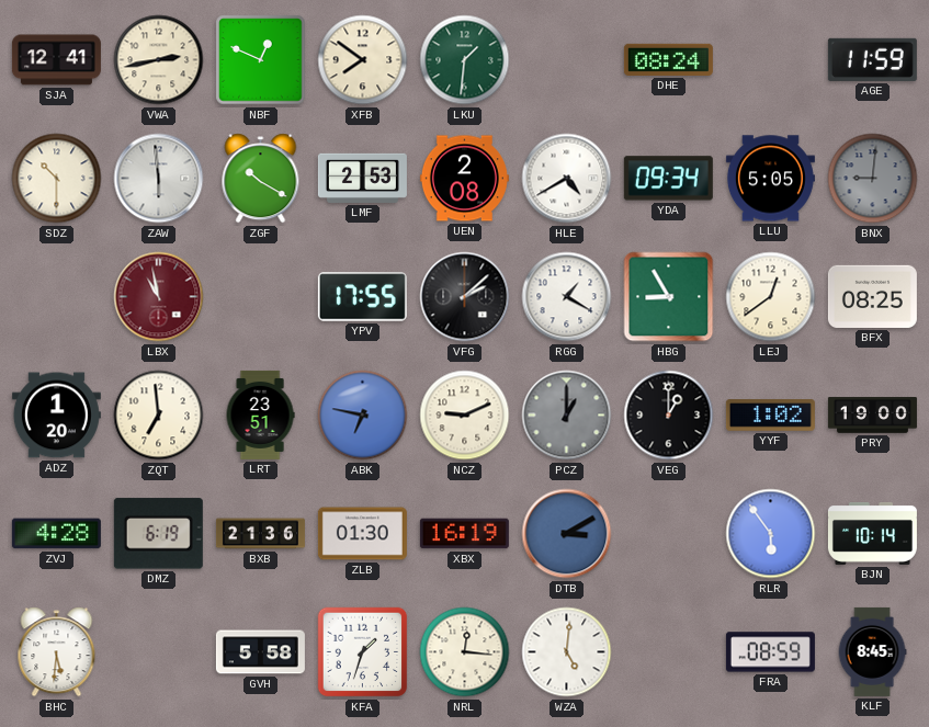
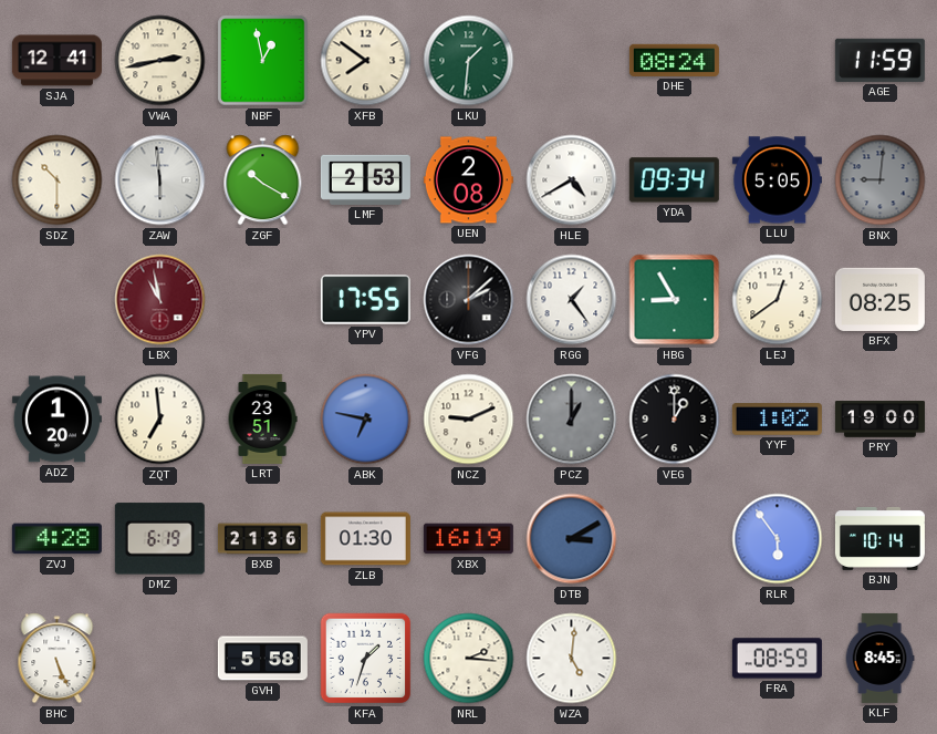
NBF: 12:49 -> 12:58
RGG: 1:20 -> 1:24
BHC: 5:31 -> 5:26
NRL: 12:16 -> 2:16
